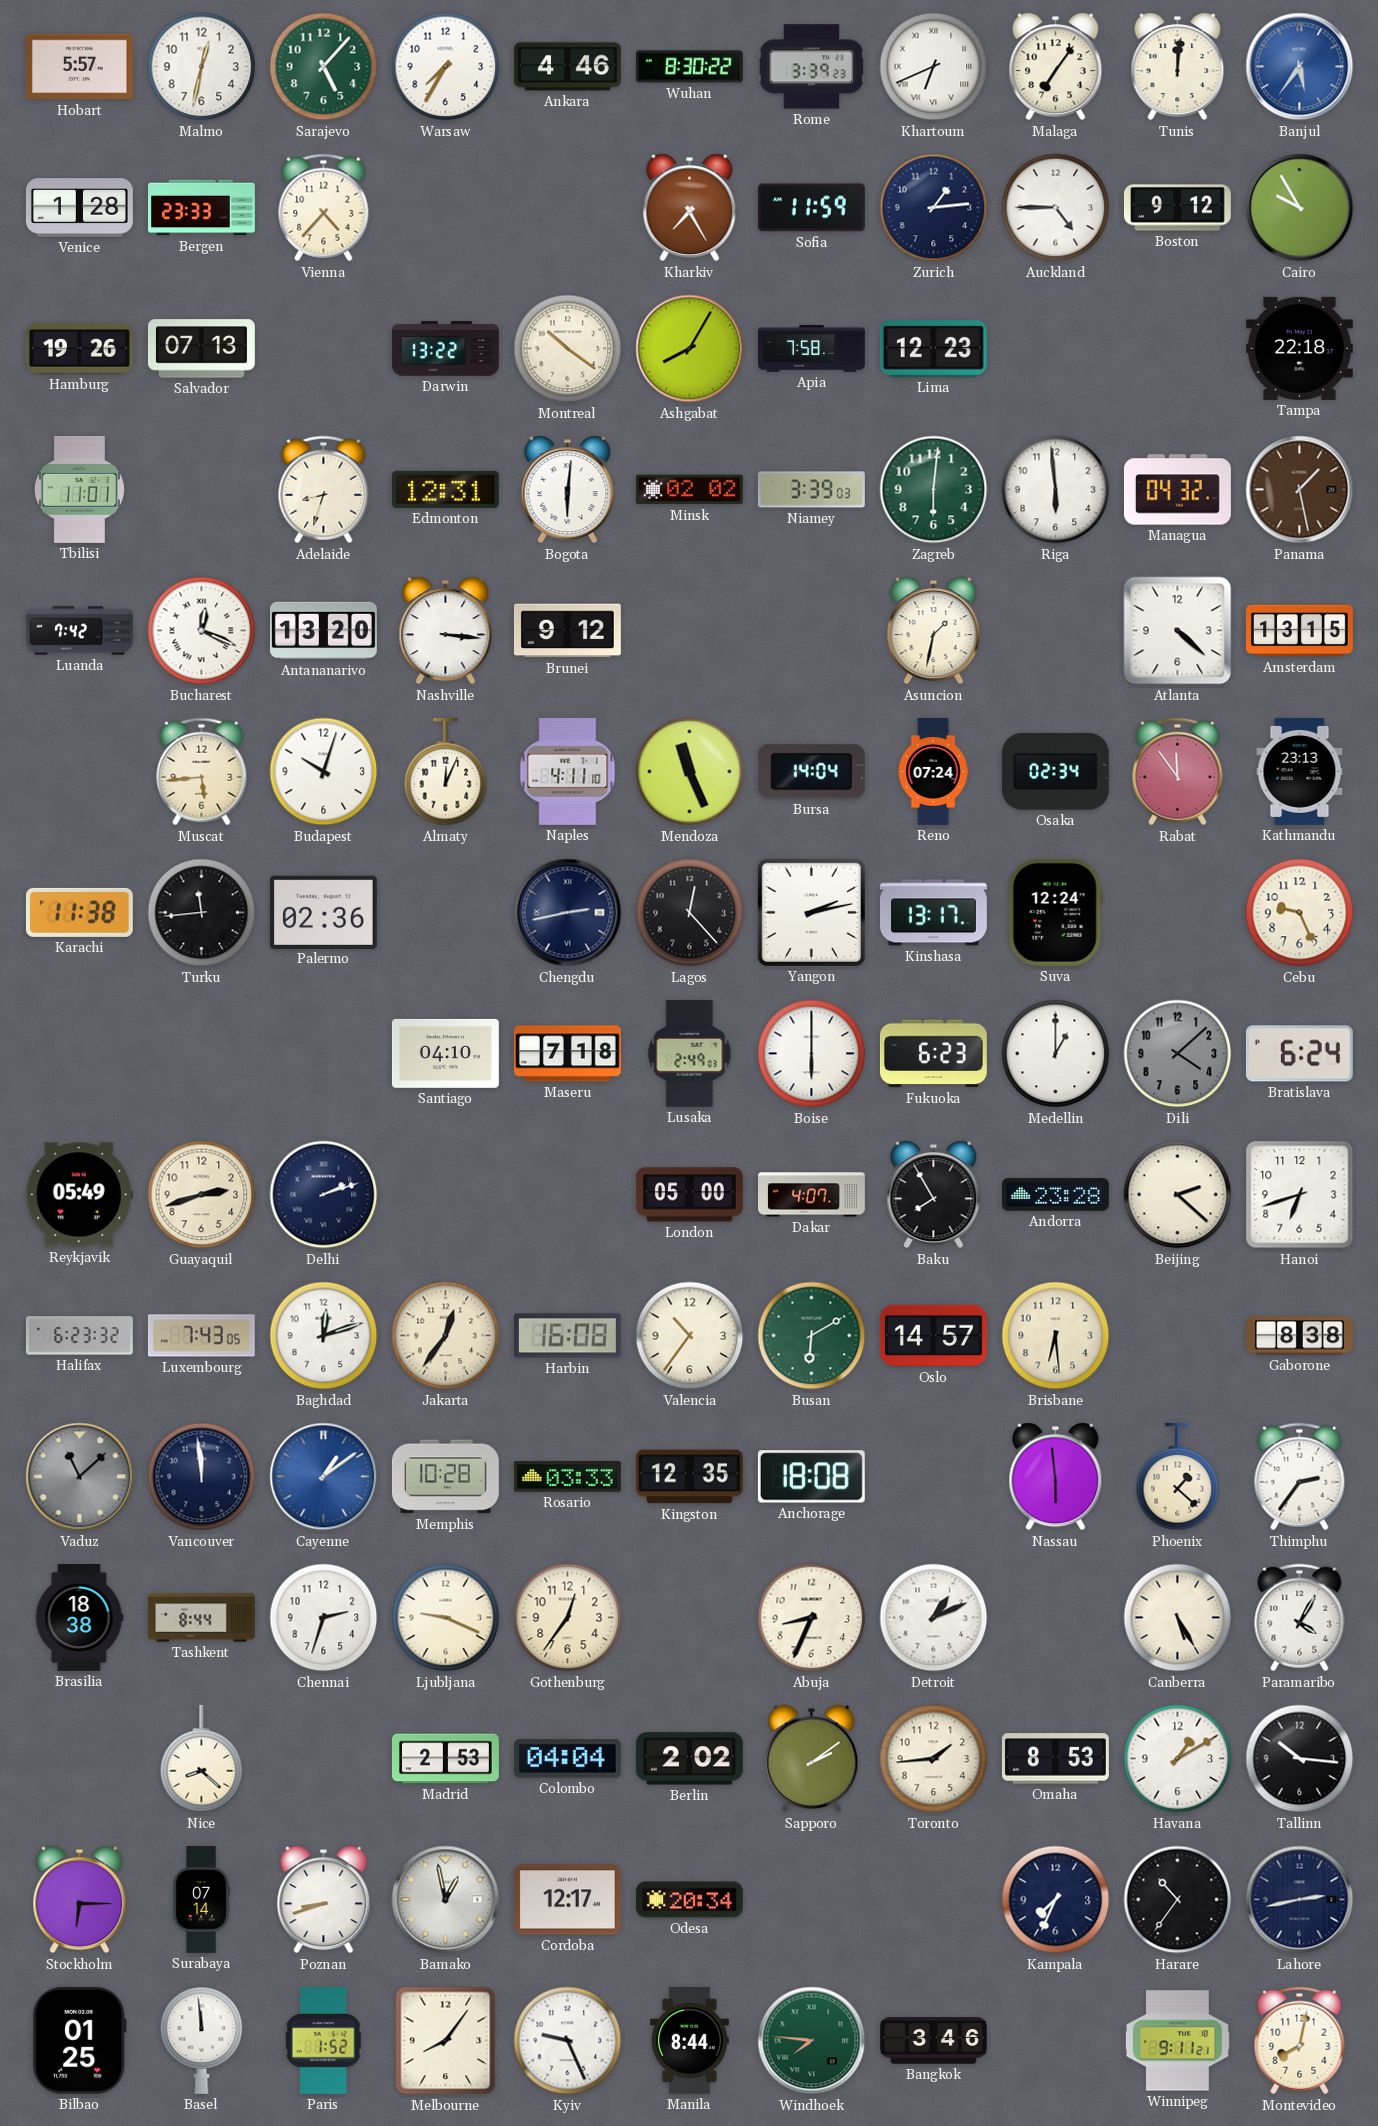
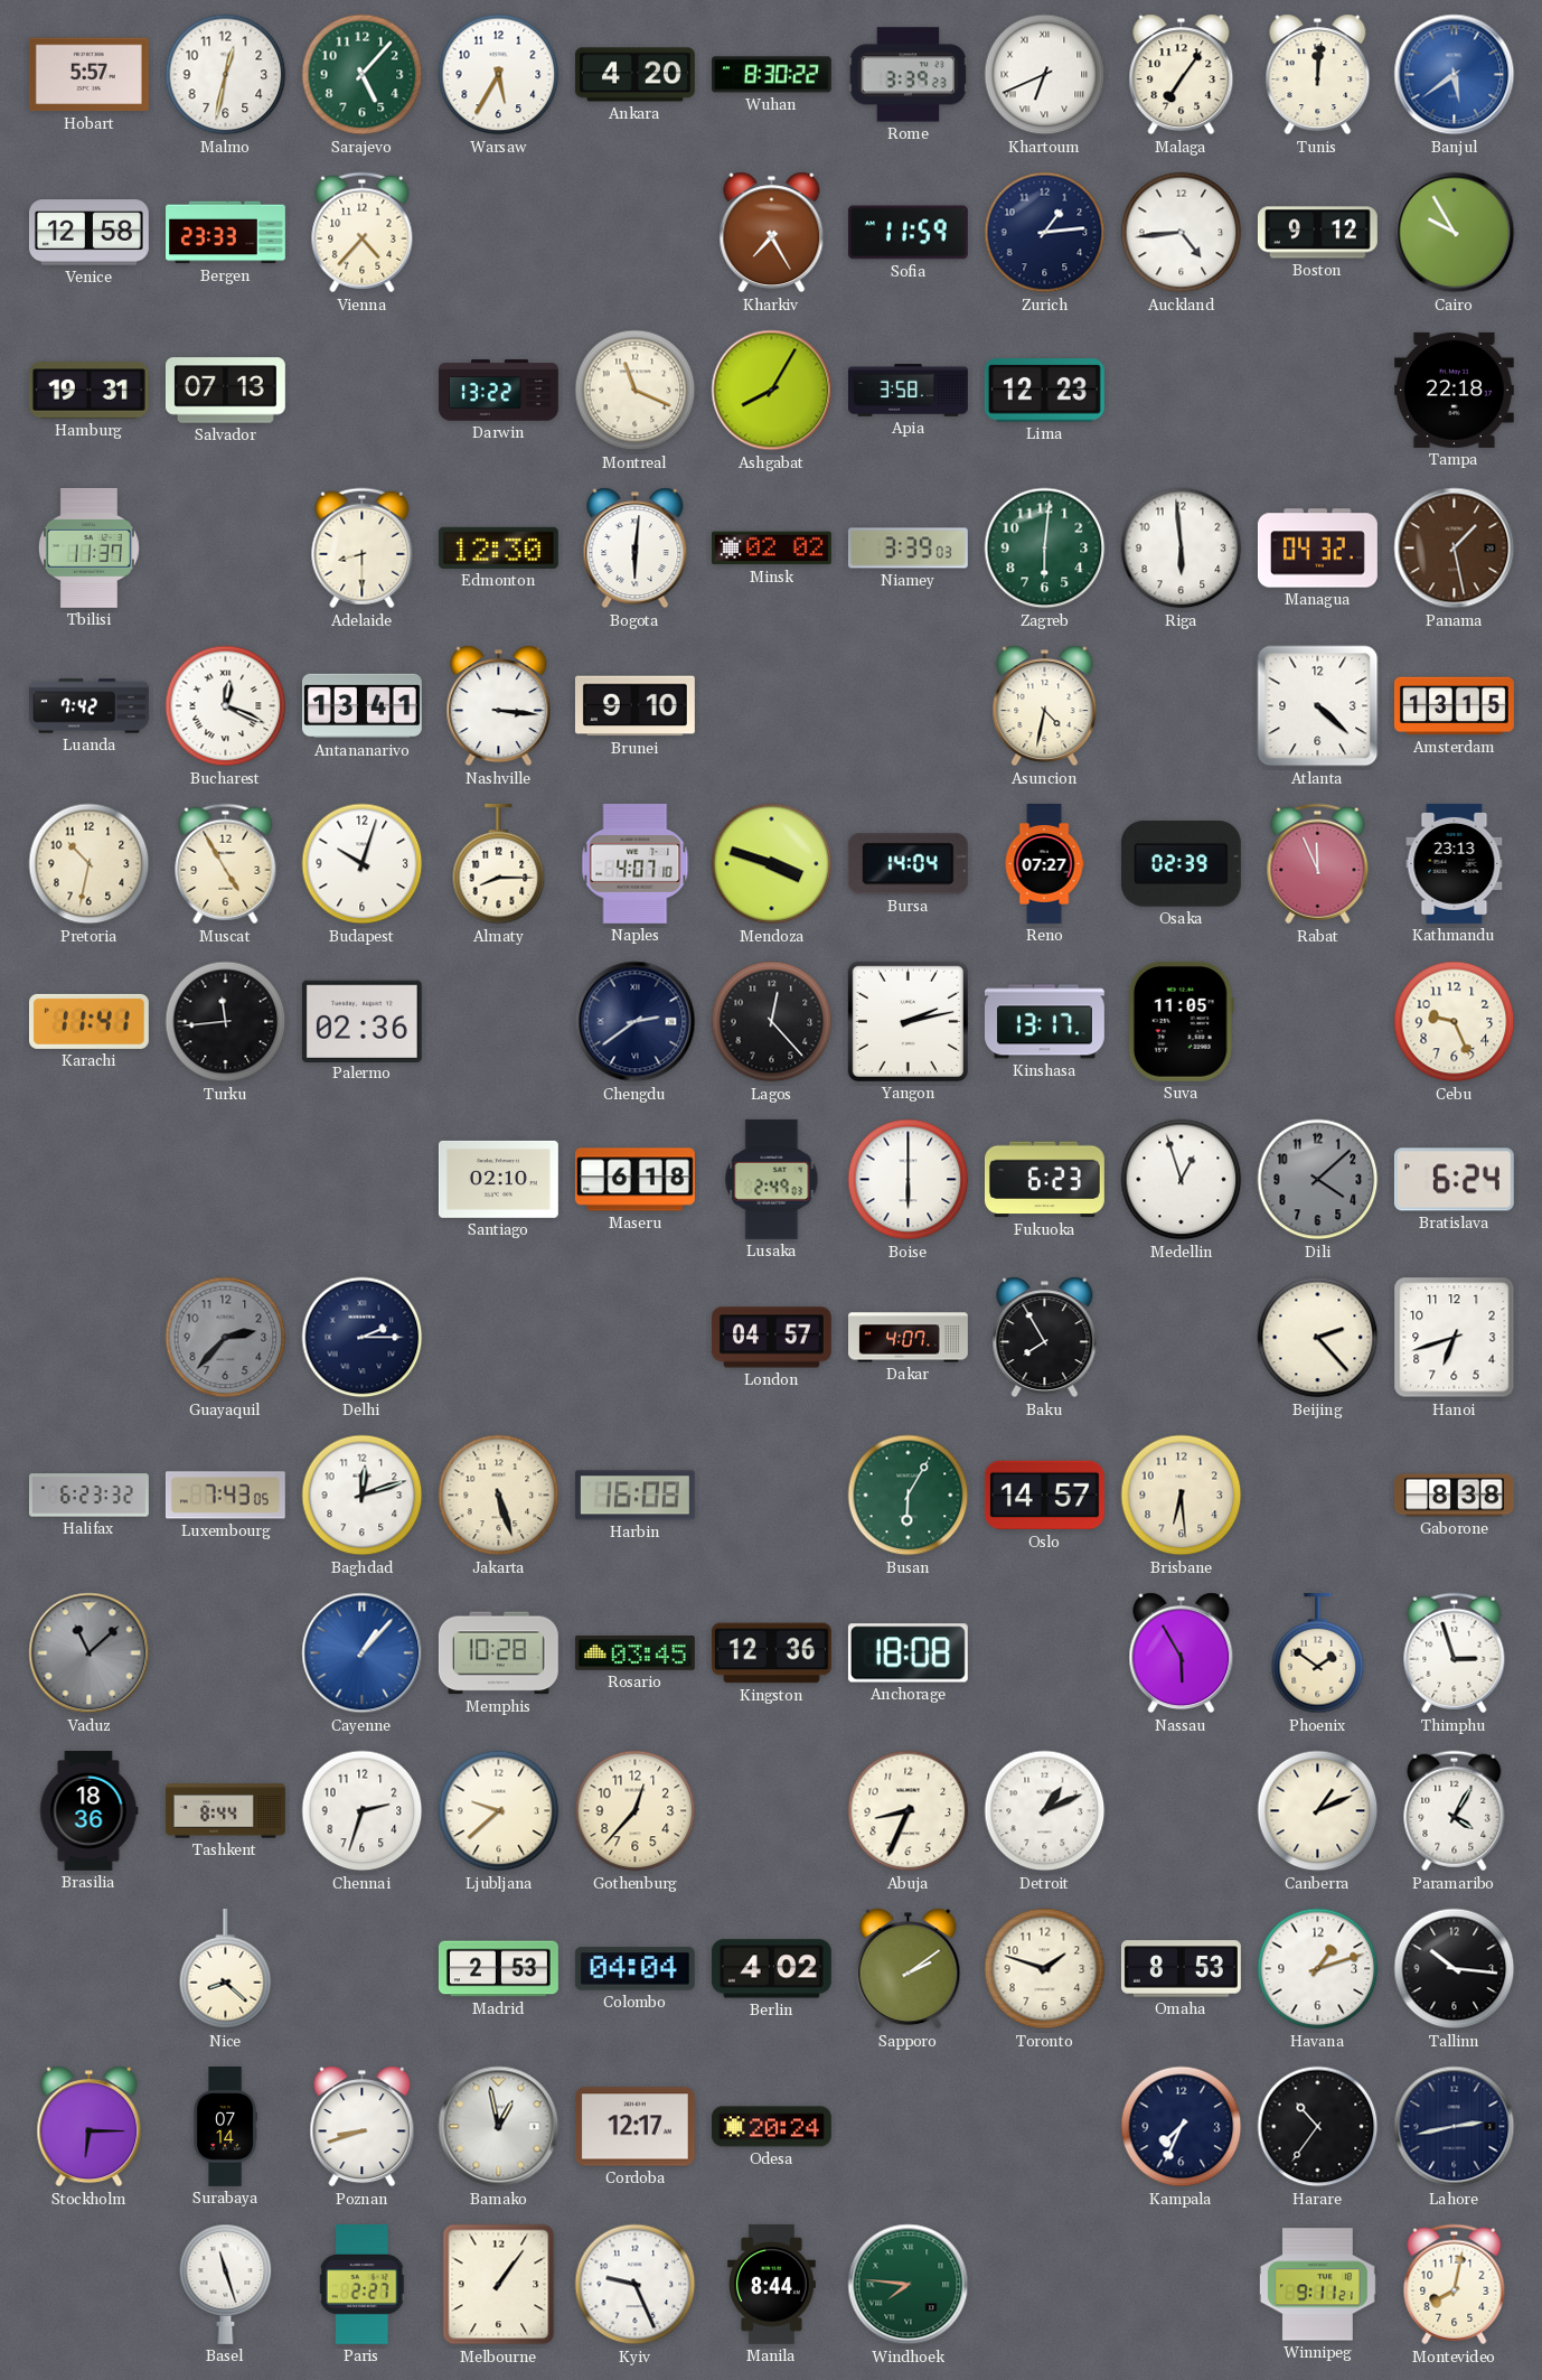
Warsaw: 7:35 -> 5:35
Ankara: 4:46 -> 4:20
Banjul: 5:36 -> 5:39
Venice: 1:28 -> 12:58
Auckland: 4:45 -> 4:44
Hamburg: 19:26 -> 19:31
Montreal: 10:21 -> 11:19
Apia: 7:58 -> 3:58
Tbilisi: 11:01 -> 11:37
Adelaide: 8:33 -> 8:30
Edmonton: 12:31 -> 12:30
Antananarivo: 13:20 -> 13:41
Brunei: 9:12 -> 9:10
Asuncion: 1:32 -> 4:32
Pretoria: none -> 10:32
Muscat: 5:44 -> 4:55
Almaty: 12:04 -> 8:15
Naples: 4:11 -> 4:07
Mendoza: 11:26 -> 3:48
Reno: 07:24 -> 07:27
Osaka: 02:34 -> 02:39
Rabat: 11:54 -> 11:56
Karachi: 11:38 -> 11:41
Chengdu: 2:43 -> 2:39
Suva: 12:24 -> 11:05
Santiago: 04:10 -> 02:10
Maseru: 7:18 -> 6:18
Medellin: 1:00 -> 12:57
Reykjavik: 05:49 -> none
Guayaquil: 2:42 -> 2:37
Guayaquil dial: cream -> grey
Delhi: 2:12 -> 2:15
London: 05:00 -> 04:57
Andorra: 23:28 -> none
Beijing: 2:22 -> 2:23
Jakarta: 12:36 -> 5:27
Valencia: 10:36 -> none
Busan: 6:10 -> 6:05
Vancouver: 11:59 -> none
Cayenne: 1:09 -> 1:07
Rosario: 03:33 -> 03:45
Kingston: 12:35 -> 12:36
Nassau: 5:59 -> 5:55
Phoenix: 1:22 -> 1:51
Thimphu: 2:36 -> 2:57
Brasilia: 18:38 -> 18:36
Ljubljana: 9:19 -> 9:38
Gothenburg: 12:36 -> 12:37
Canberra: 5:25 -> 1:11
Berlin: 2:02 -> 4:02
Toronto: 1:44 -> 1:48
Havana: 1:10 -> 1:12
Odesa: 20:34 -> 20:24
Bilbao: 01:25 -> none
Basel: 11:59 -> 11:27
Paris: 1:52 -> 2:27
Melbourne: 8:06 -> 1:06
Bangkok: 3:46 -> none
